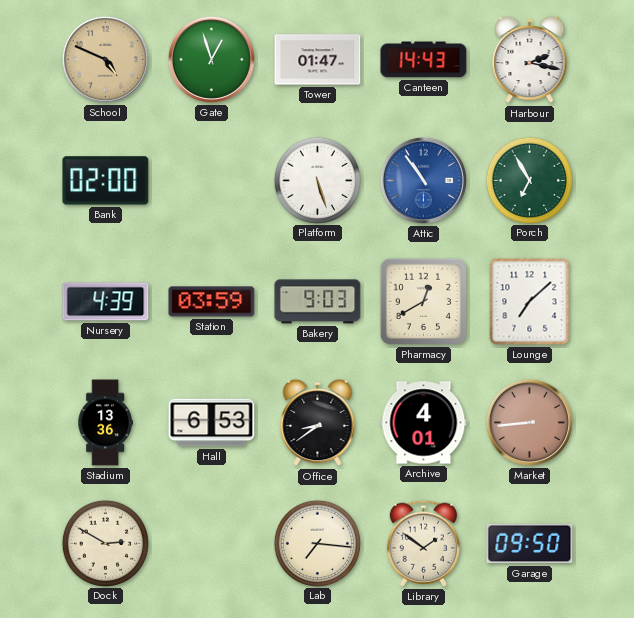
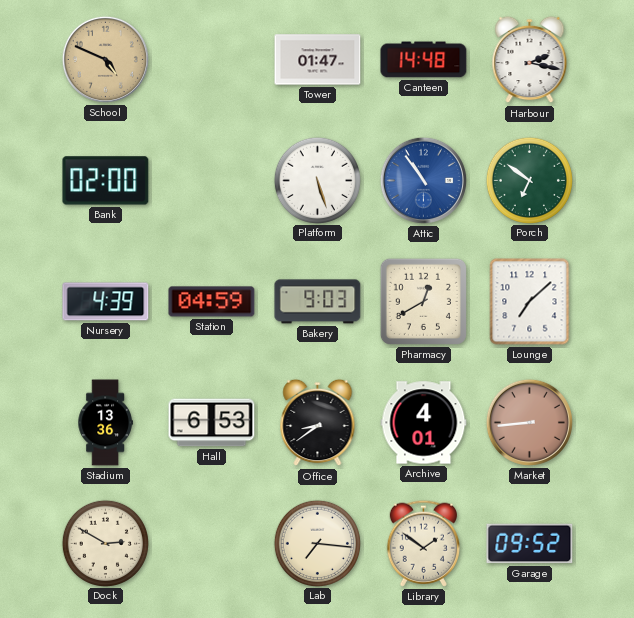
Gate: 12:57 -> none
Canteen: 14:43 -> 14:48
Porch: 6:55 -> 6:51
Station: 03:59 -> 04:59
Garage: 09:50 -> 09:52
